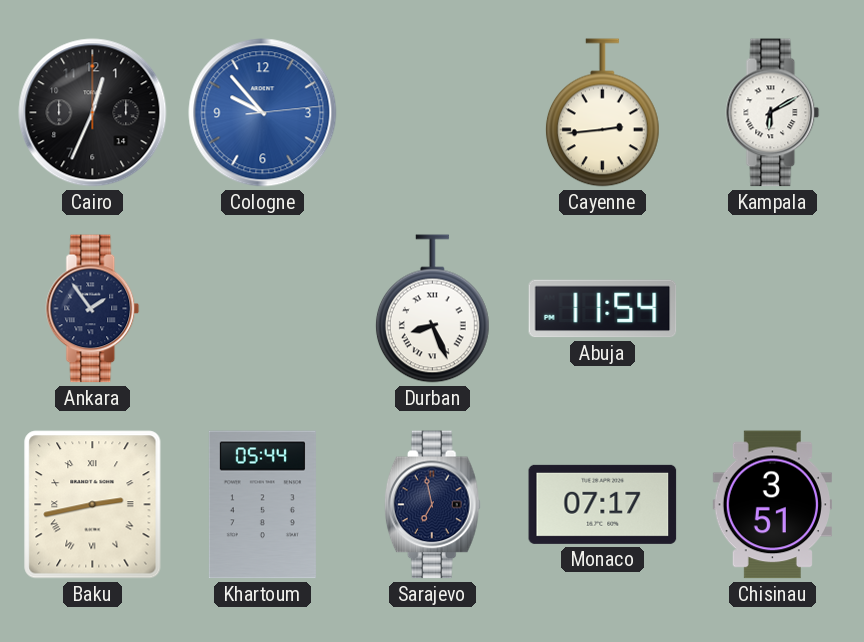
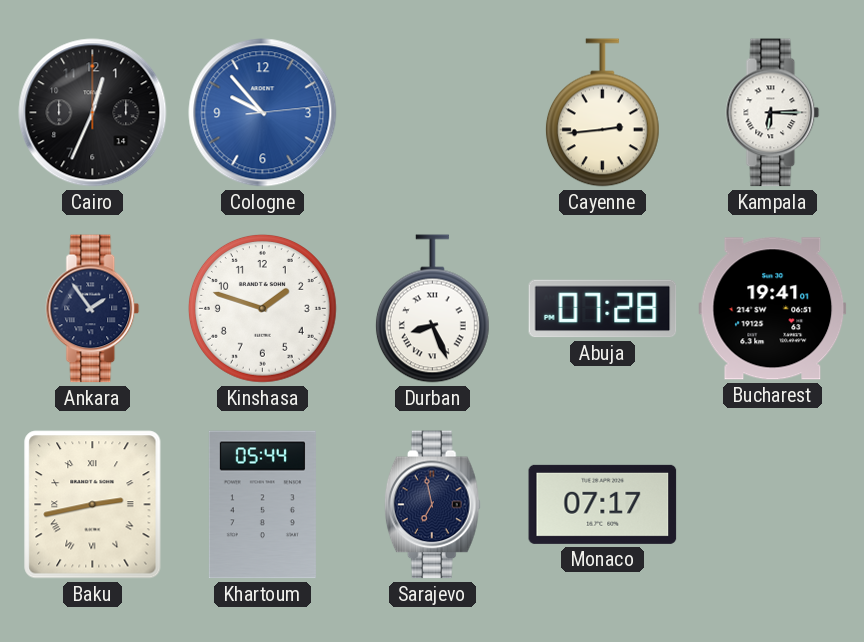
Kampala: 6:10 -> 6:15
Kinshasa: none -> 1:48
Abuja: 11:54 -> 07:28
Bucharest: none -> 19:41
Chisinau: 3:51 -> none
